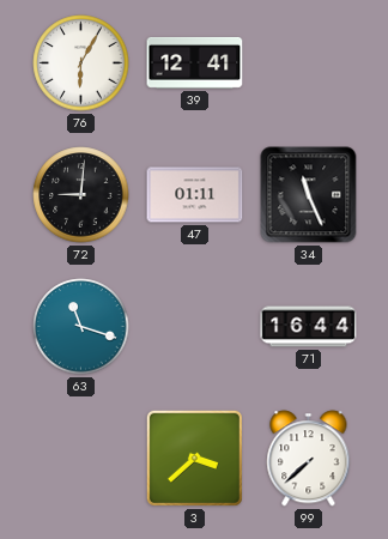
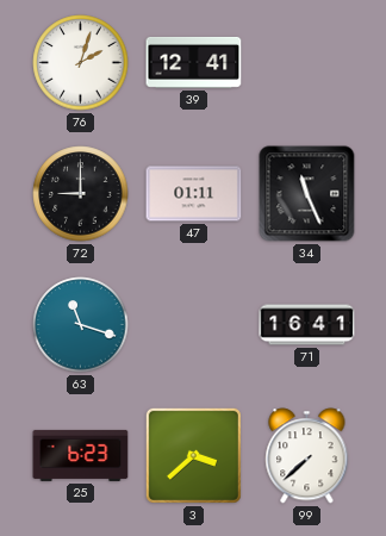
76: 6:05 -> 2:03
72: 9:01 -> 9:00
71: 16:44 -> 16:41
25: none -> 6:23
